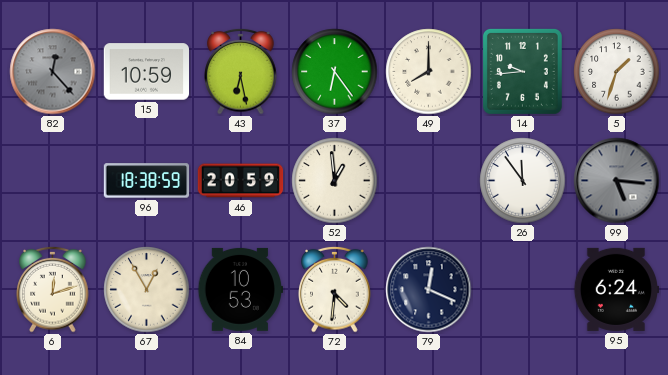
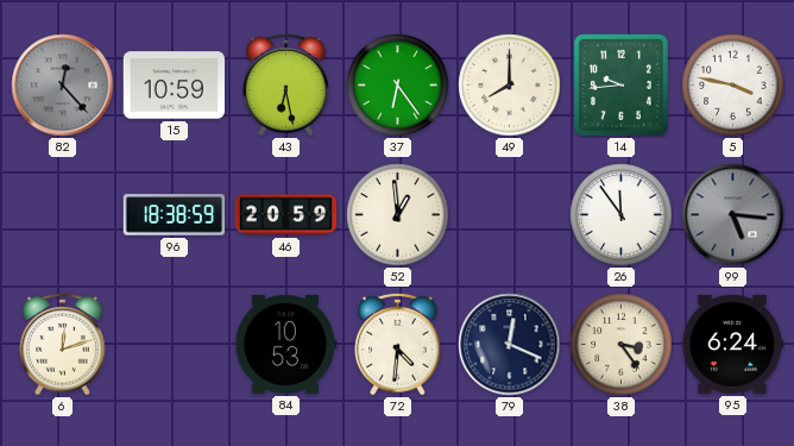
5: 1:33 -> 3:47
67: 12:55 -> none
38: none -> 3:24
